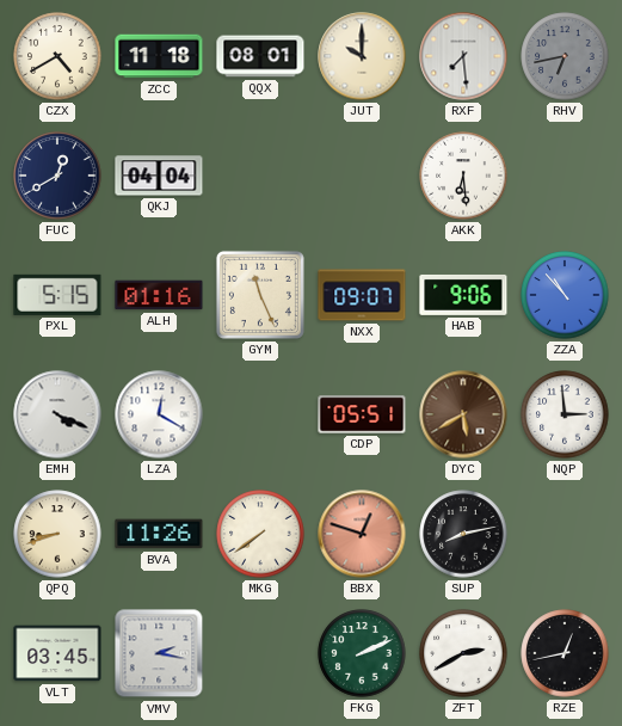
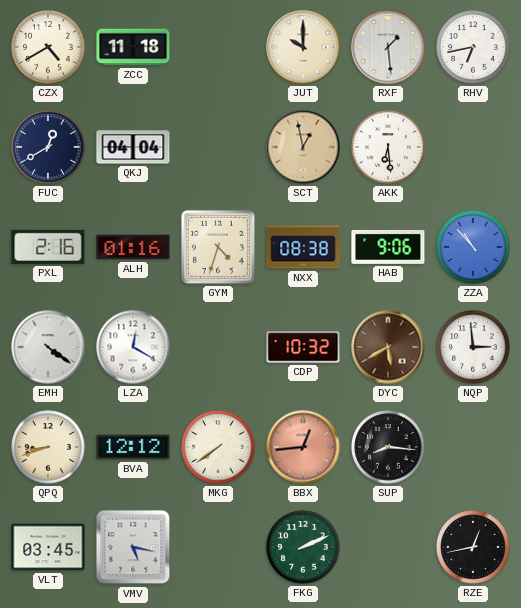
QQX: 08:01 -> none
RXF: 7:29 -> 1:29
RHV dial: grey -> white
SCT: none -> 12:58
PXL: 5:15 -> 2:16
GYM: 11:26 -> 4:33
NXX: 09:07 -> 08:38
EMH: 4:19 -> 4:21
CDP: 05:51 -> 10:32
BVA: 11:26 -> 12:12
BBX: 12:48 -> 12:44
SUP: 8:13 -> 8:16
VMV: 2:17 -> 5:17
ZFT: 2:40 -> none
